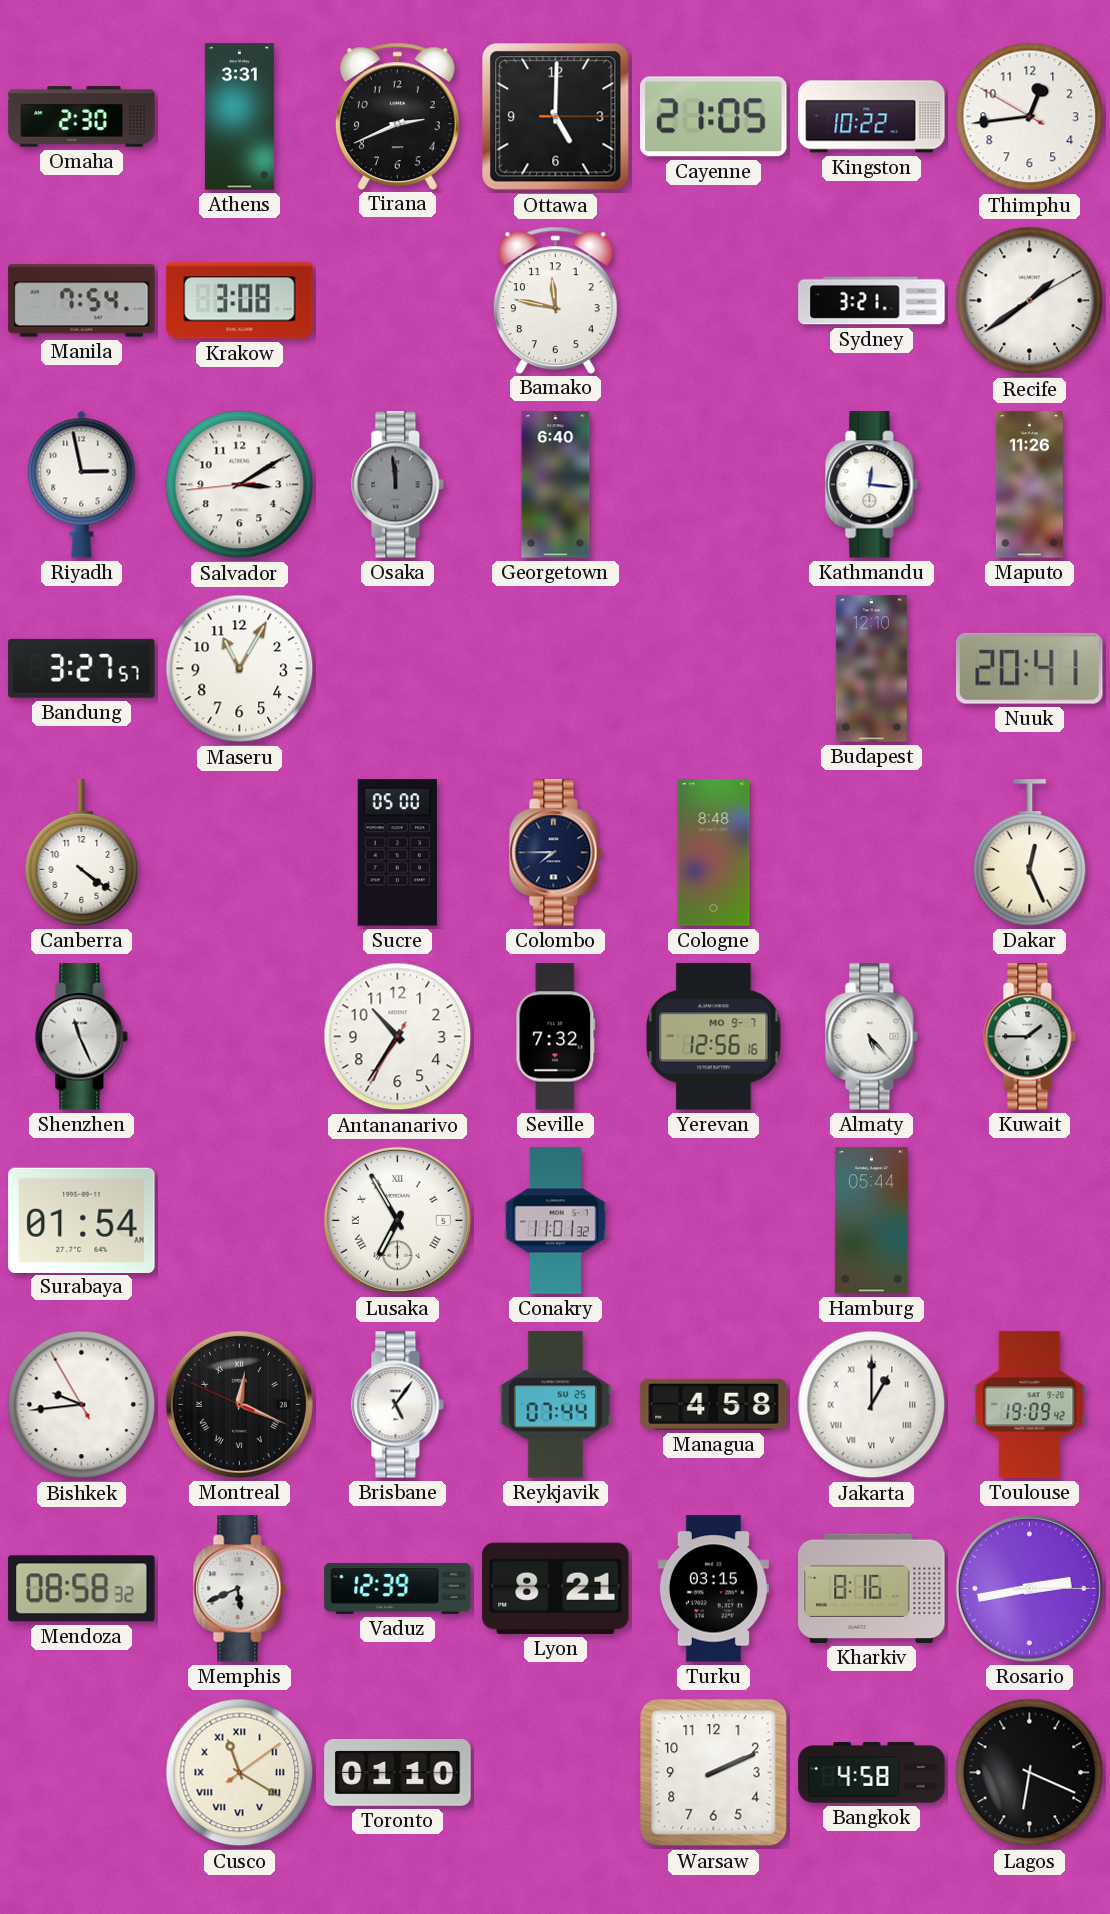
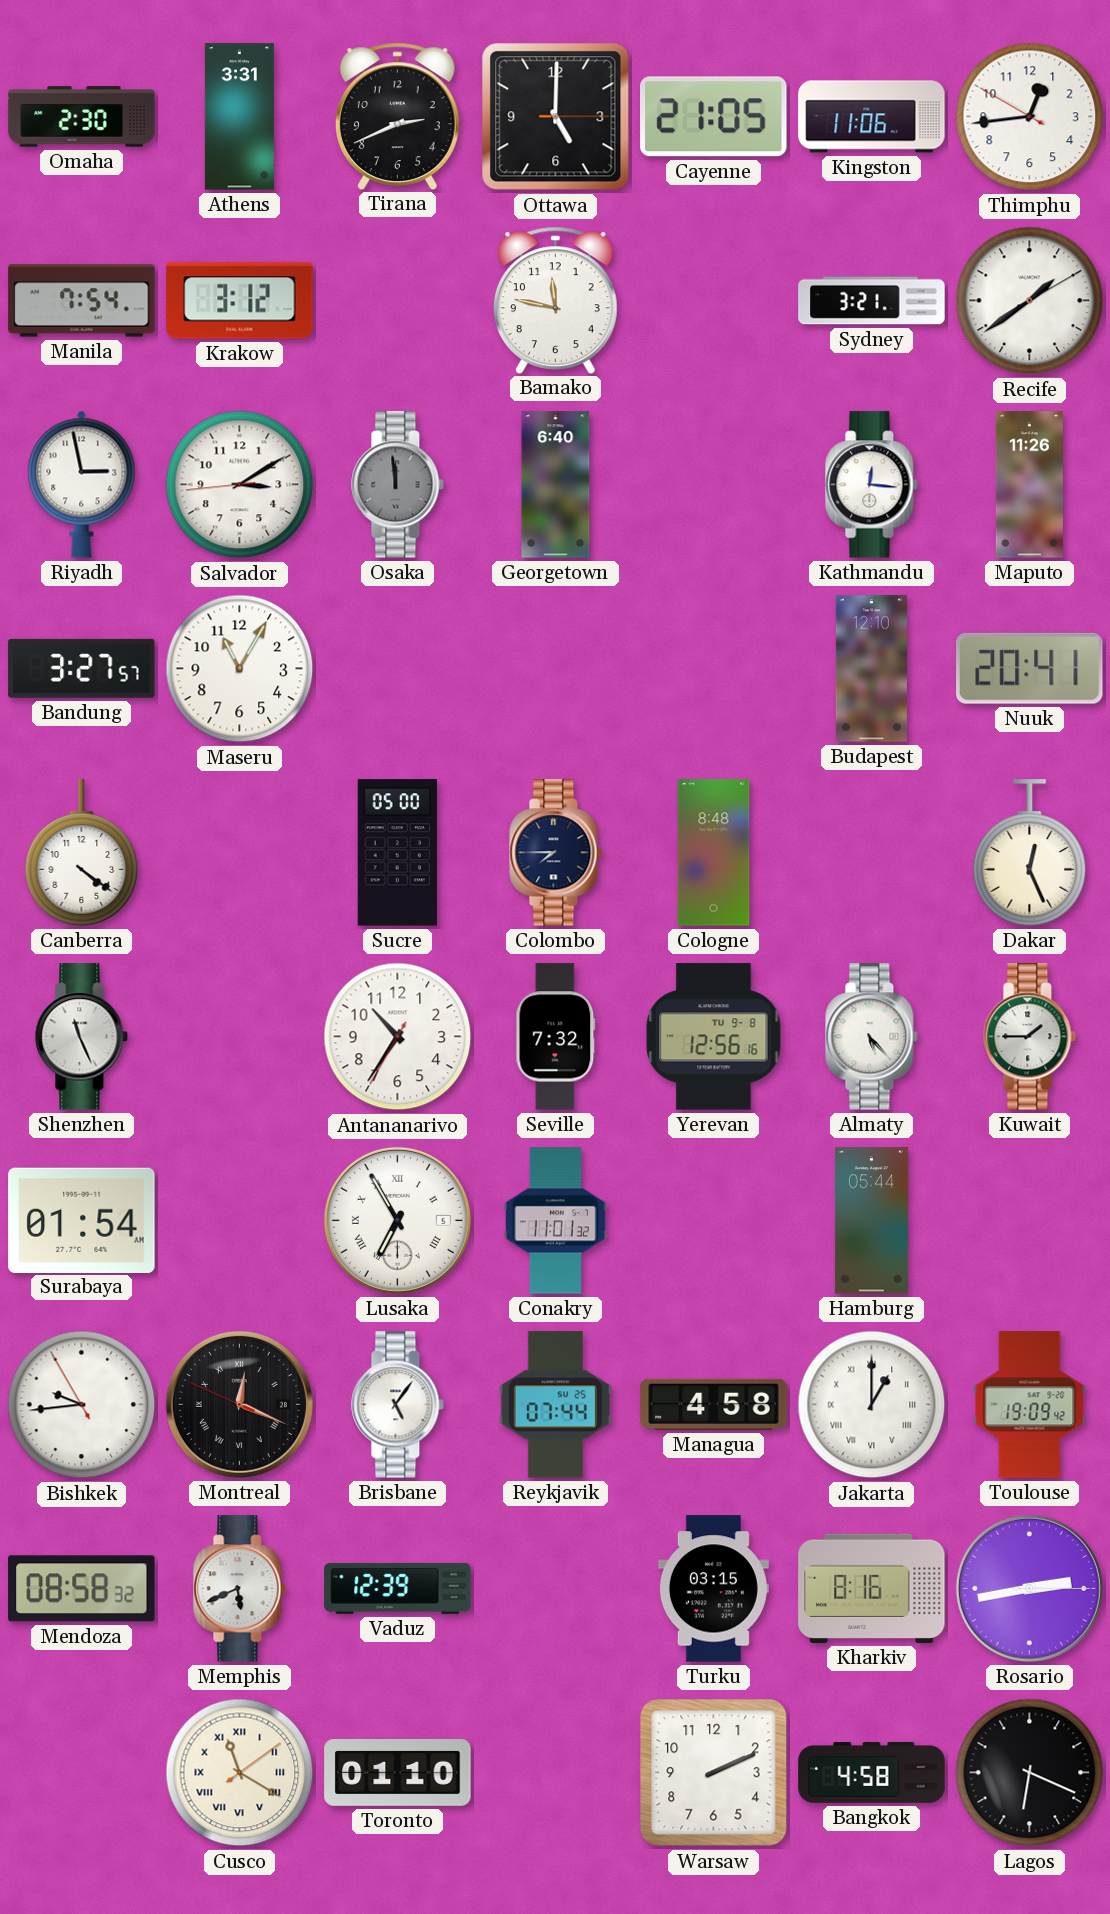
Kingston: 10:22 -> 11:06
Krakow: 3:08 -> 3:12
Yerevan date: MO 9-7 -> TU 9-8
Lyon: 8:21 -> none
